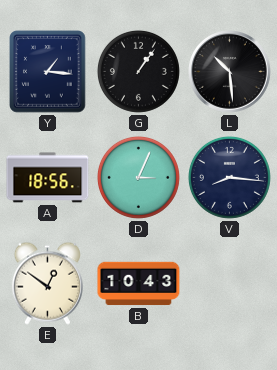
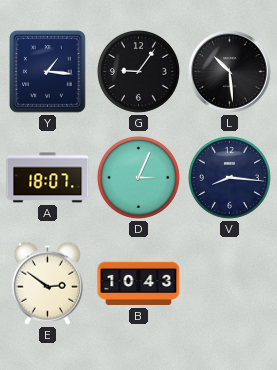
G: 1:06 -> 9:06
A: 18:56 -> 18:07
E: 12:51 -> 2:51
